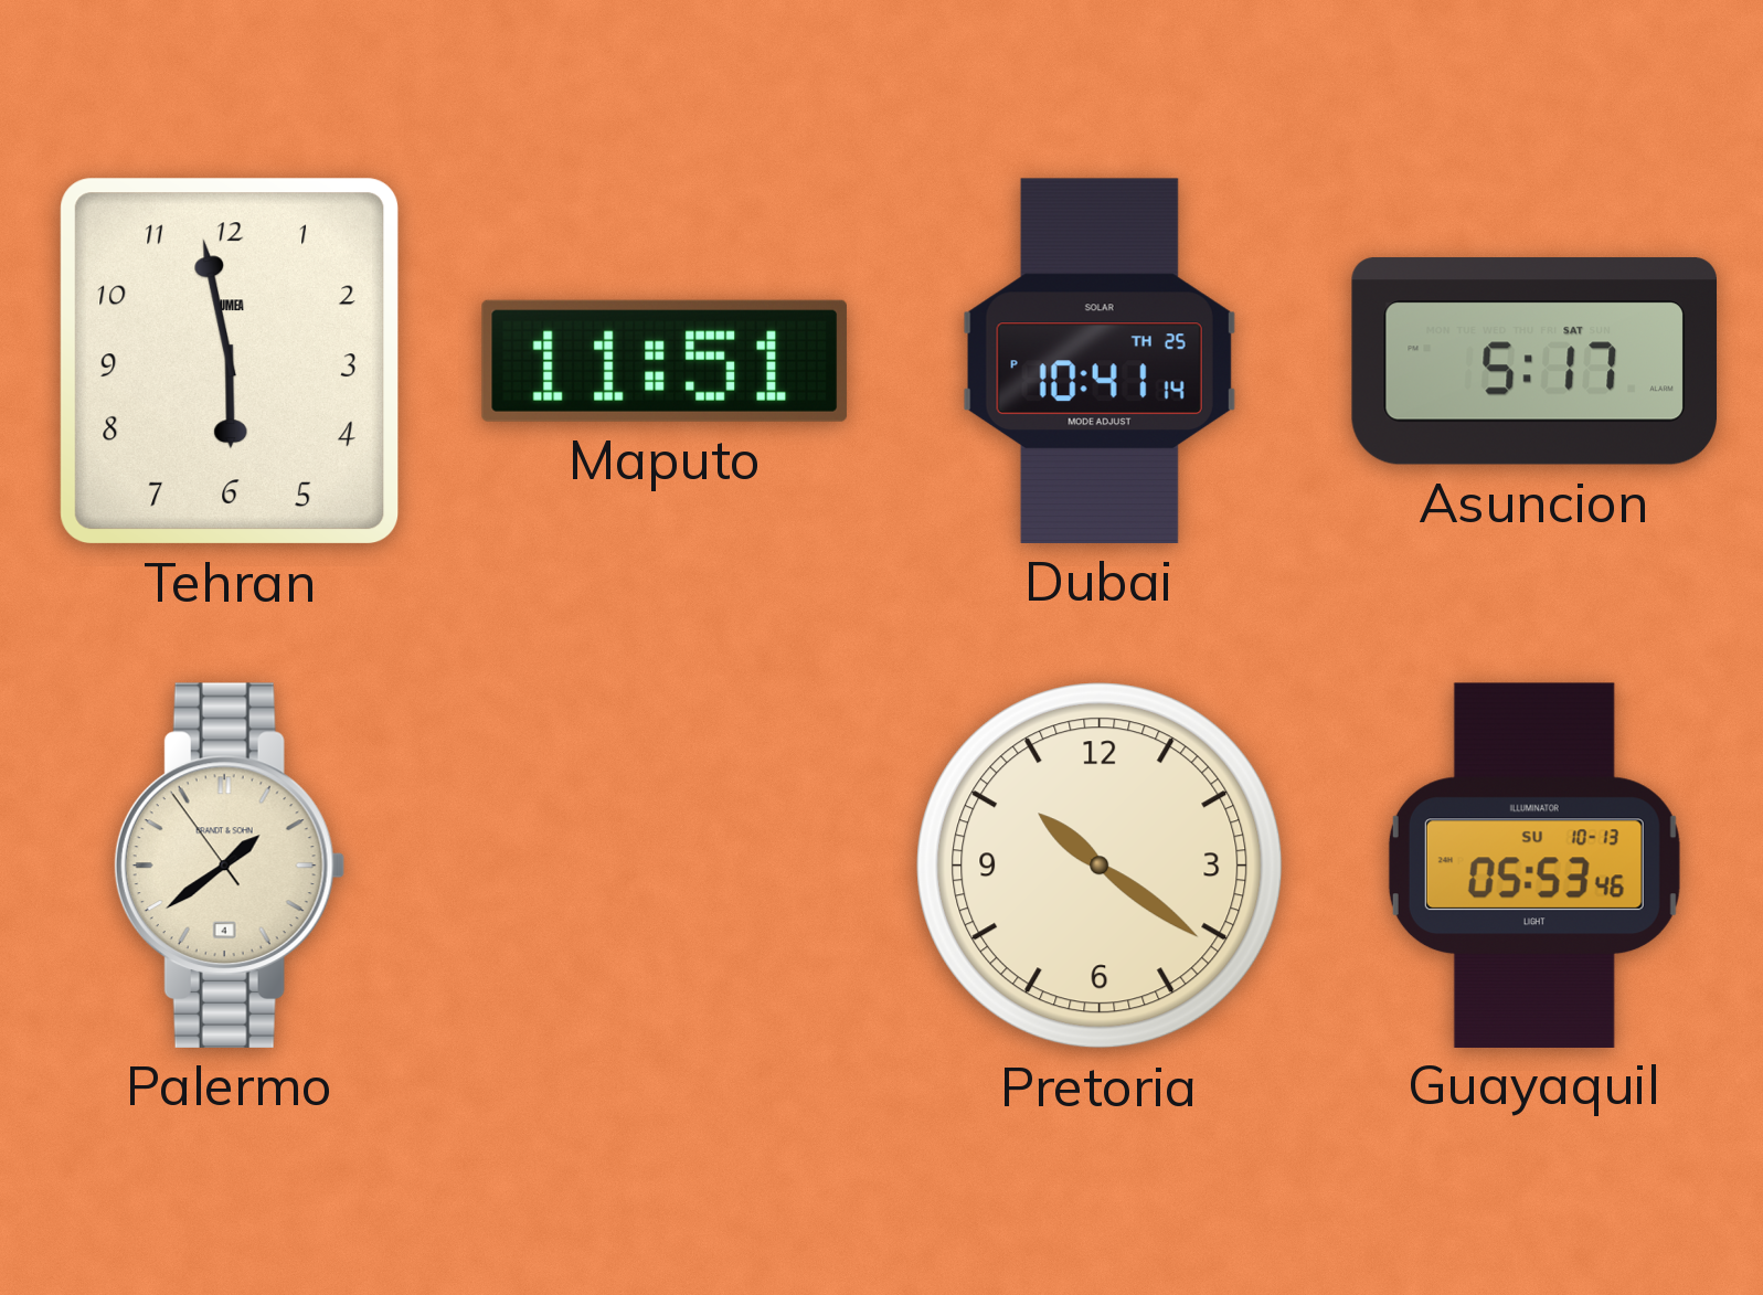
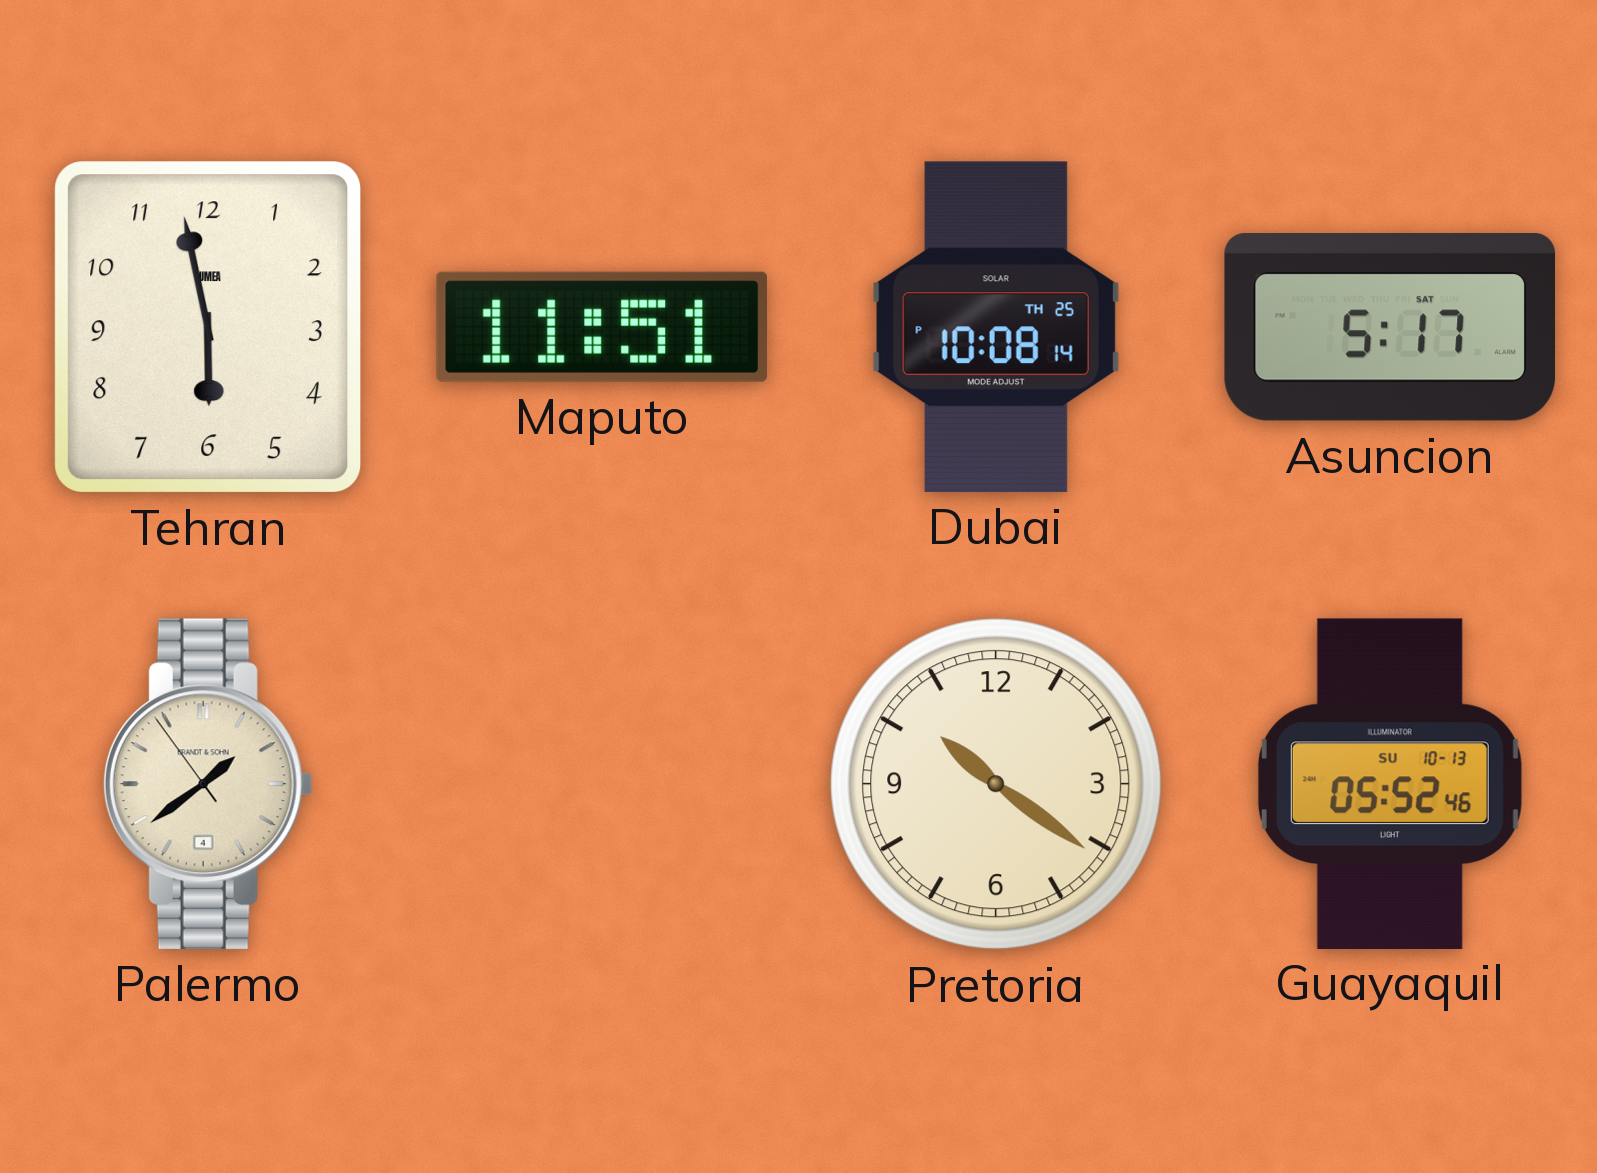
Dubai: 10:41 -> 10:08
Guayaquil: 05:53 -> 05:52
